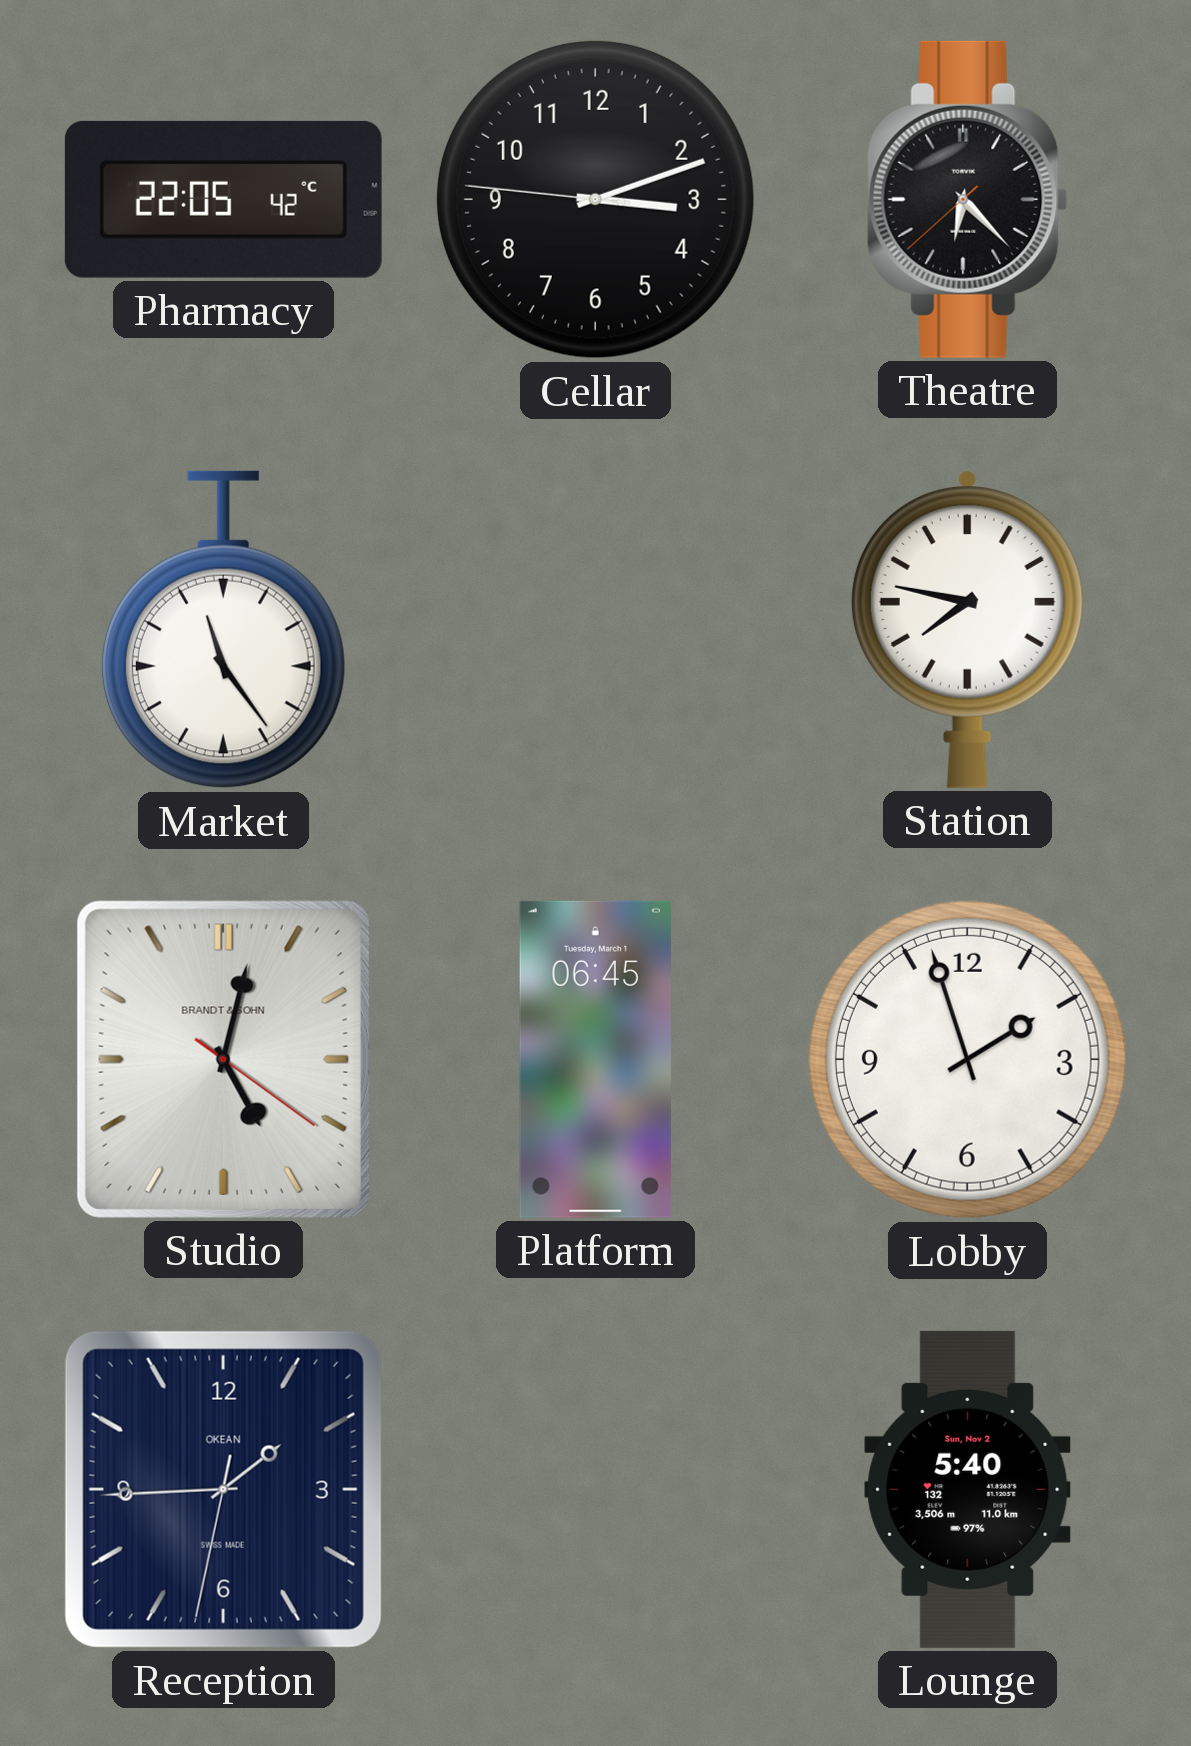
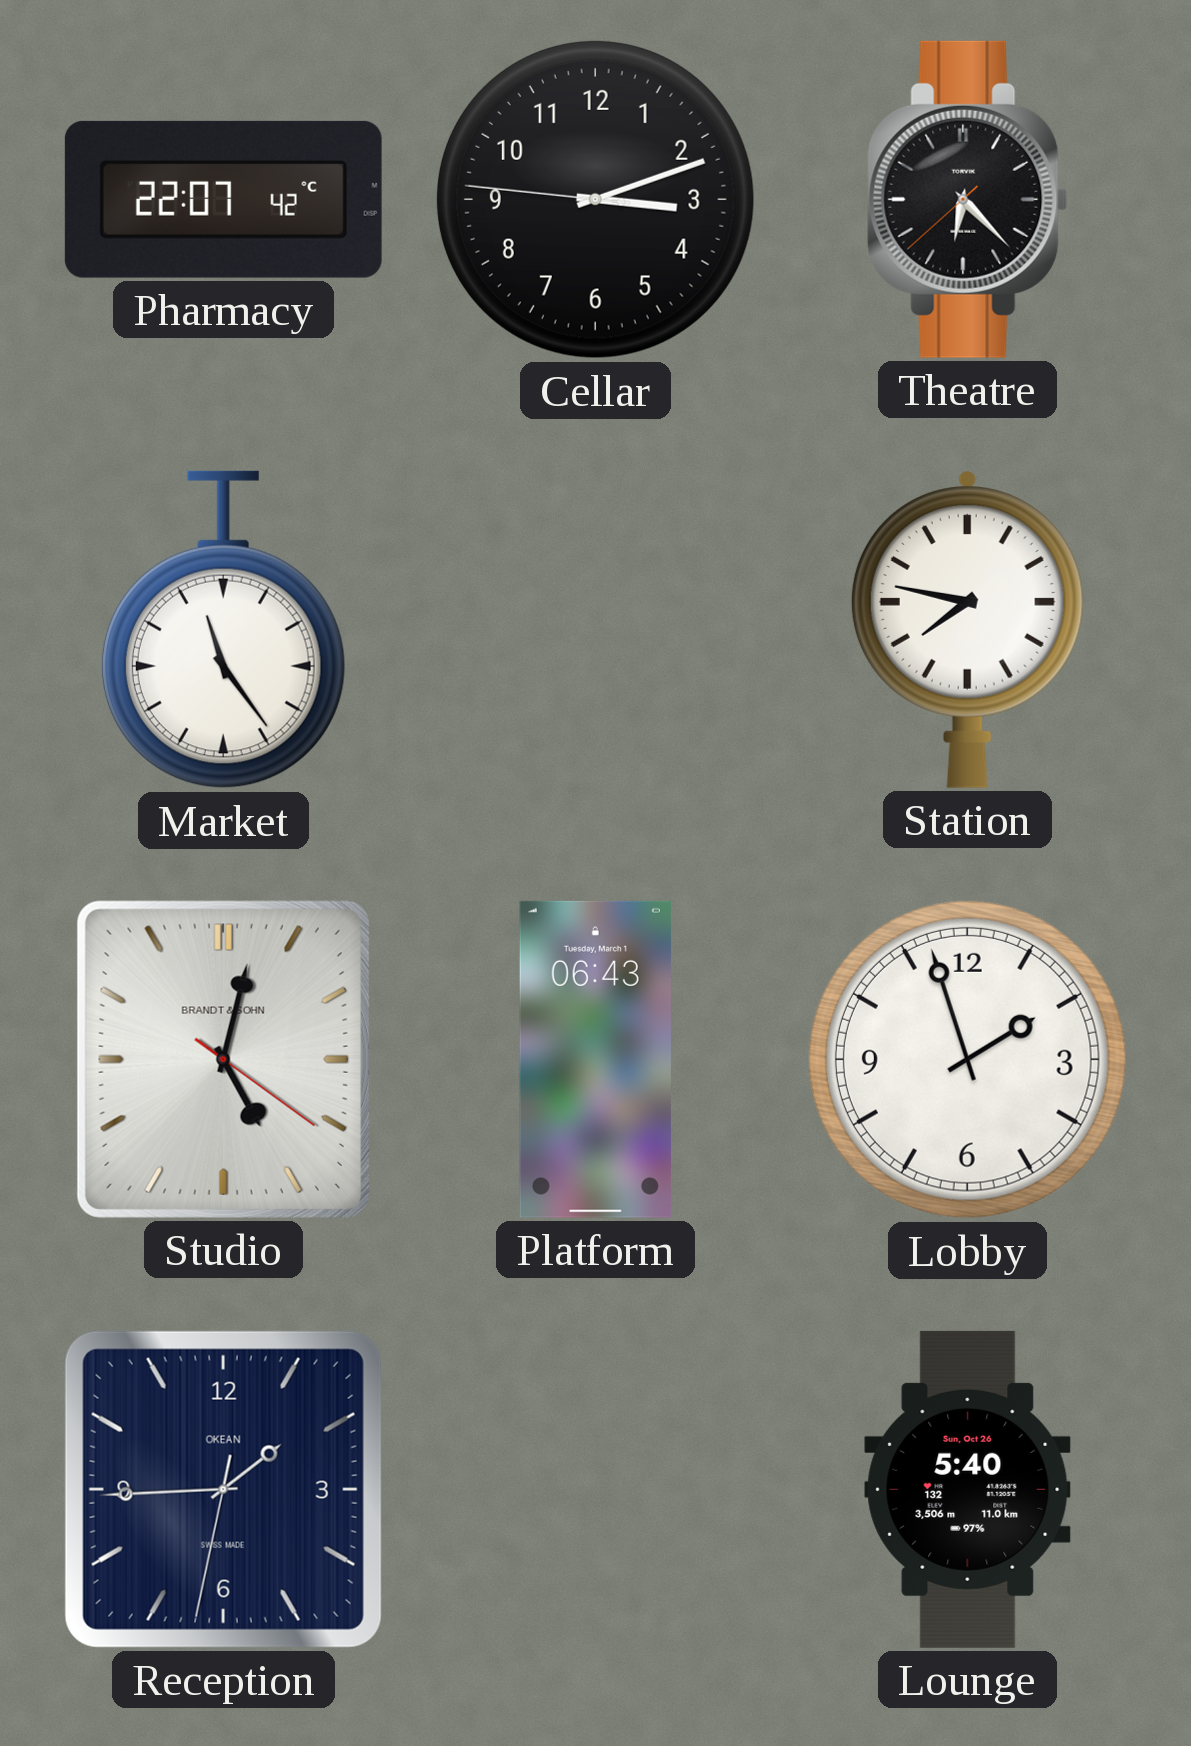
Pharmacy: 22:05 -> 22:07
Platform: 06:45 -> 06:43
Lounge date: Sun, Nov 2 -> Sun, Oct 26
